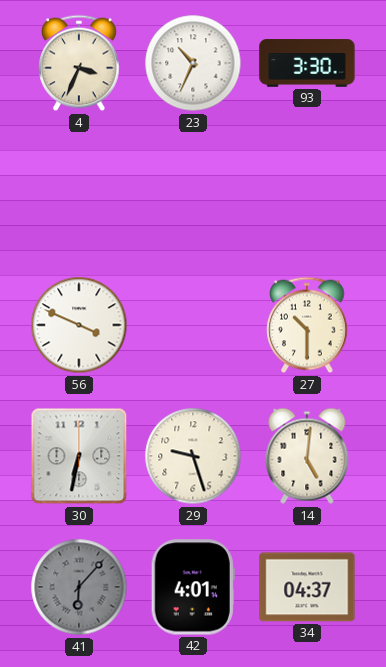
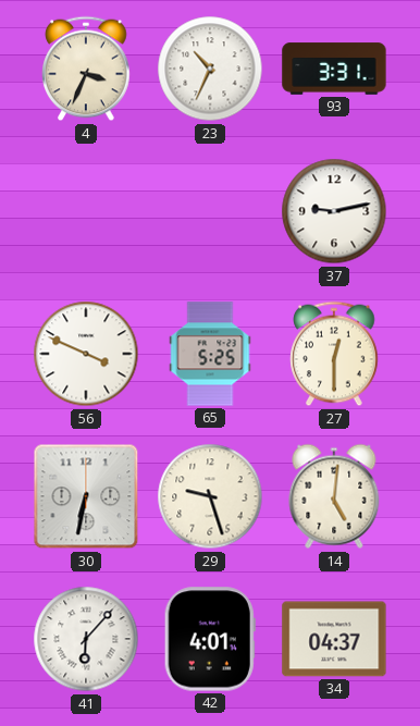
93: 3:30 -> 3:31
37: none -> 9:13
65: none -> 5:25
27: 10:30 -> 12:30
41 dial: grey -> white
